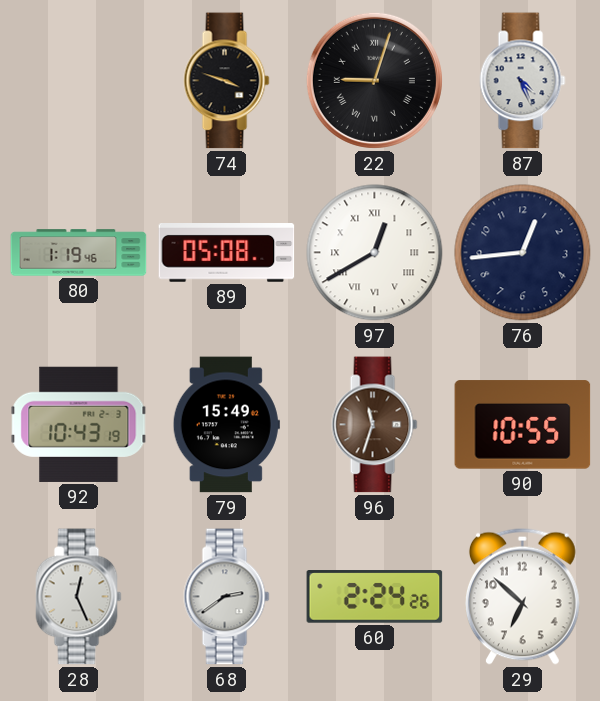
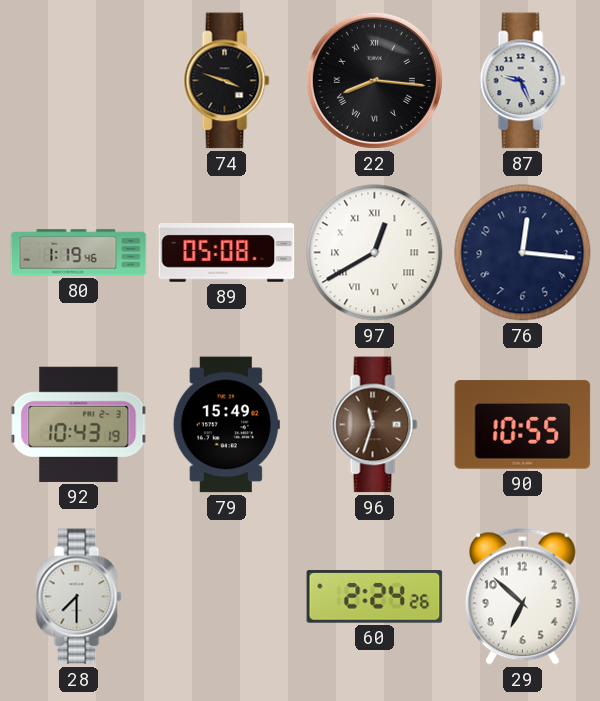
22: 9:03 -> 8:16
87: 4:26 -> 9:26
76: 12:44 -> 12:16
28: 12:26 -> 7:30
68: 2:39 -> none
